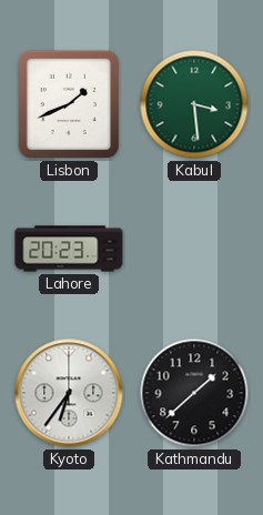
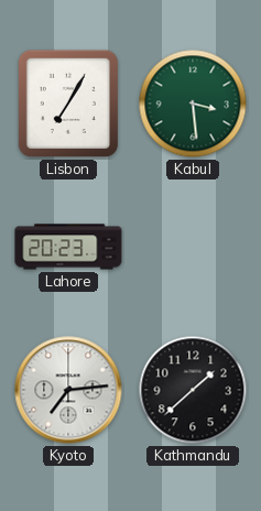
Lisbon: 1:41 -> 7:05
Kyoto: 6:36 -> 7:14
